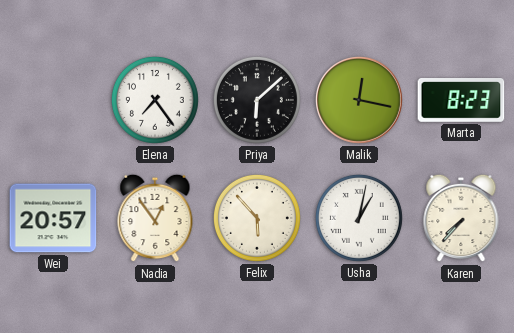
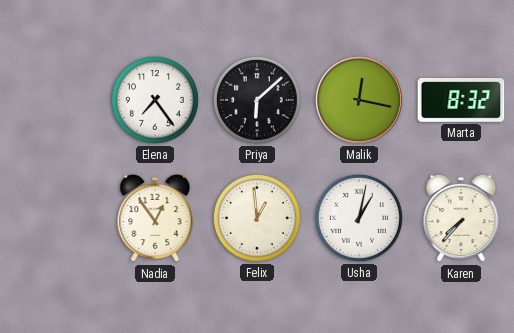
Marta: 8:23 -> 8:32
Wei: 20:57 -> none
Felix: 5:53 -> 12:59
